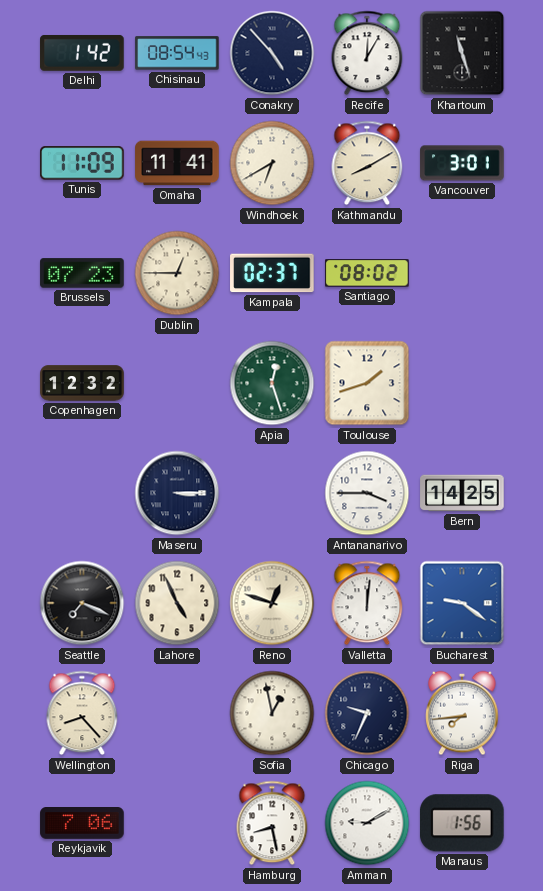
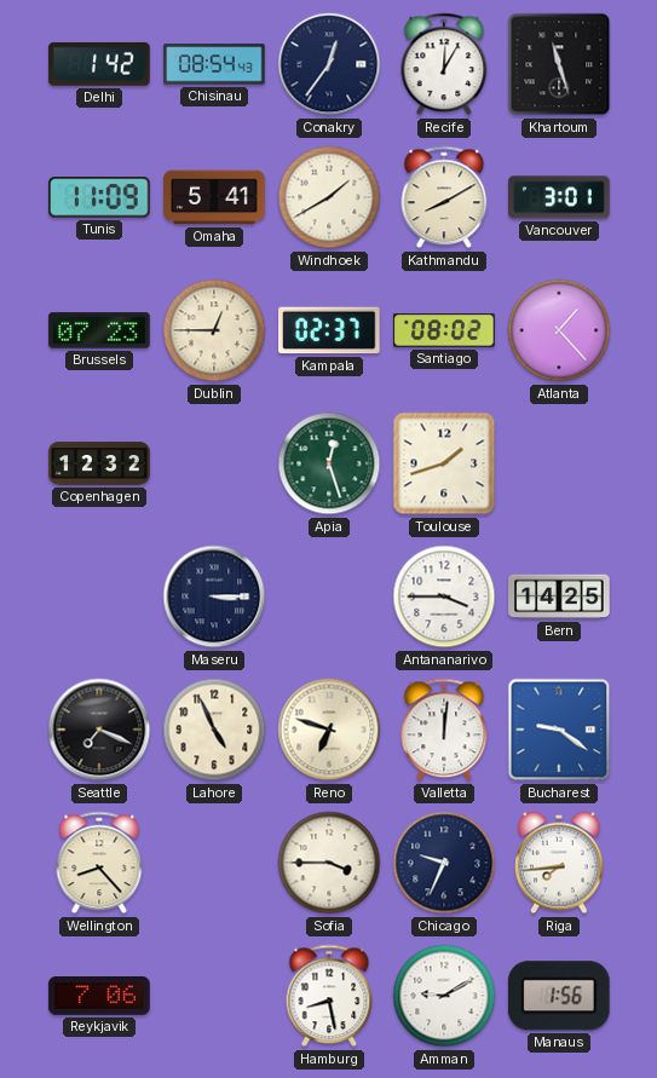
Conakry: 4:53 -> 12:36
Omaha: 11:41 -> 5:41
Windhoek: 6:40 -> 1:40
Atlanta: none -> 1:23
Reno: 12:48 -> 6:48
Sofia: 12:58 -> 3:45
